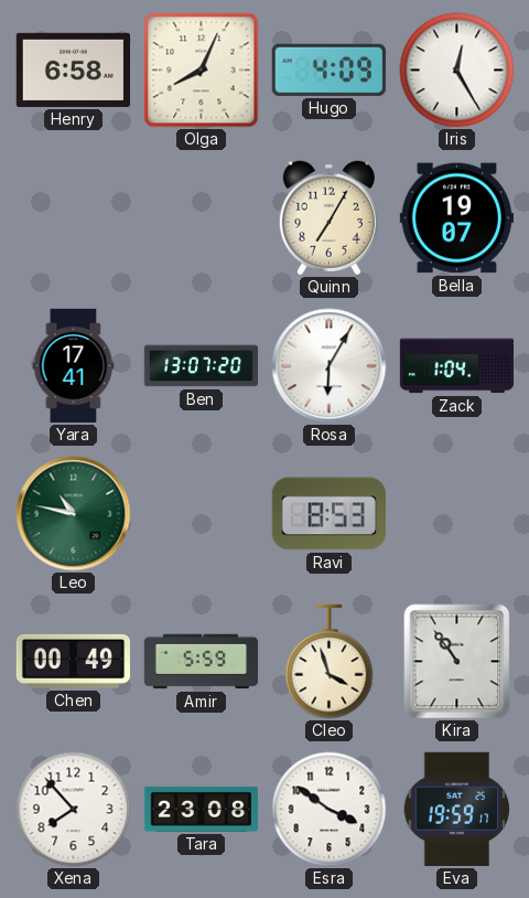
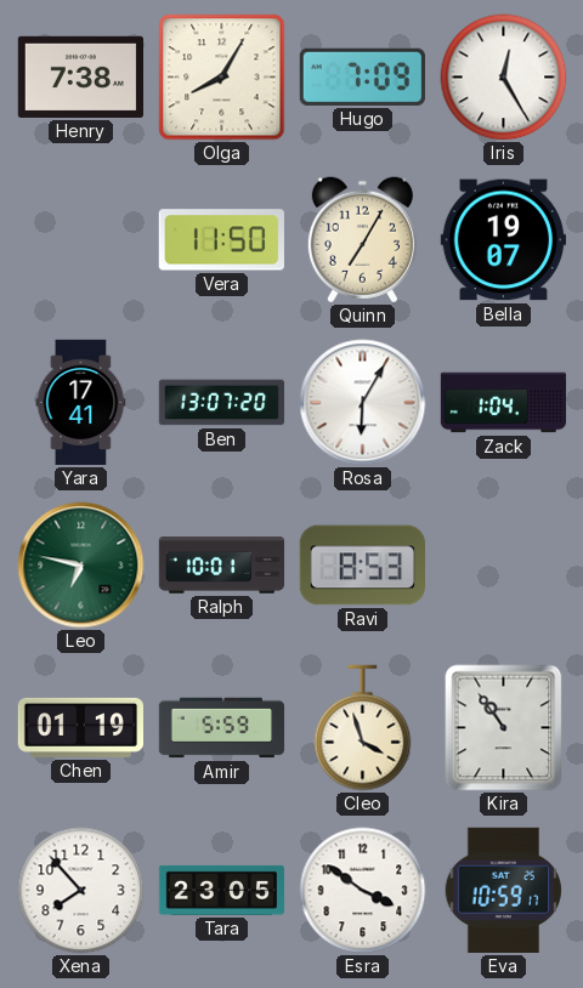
Henry: 6:58 -> 7:38
Olga: 8:04 -> 8:05
Hugo: 4:09 -> 7:09
Vera: none -> 11:50
Leo: 10:47 -> 6:47
Ralph: none -> 10:01
Chen: 00:49 -> 01:19
Tara: 23:08 -> 23:05
Eva: 19:59 -> 10:59
